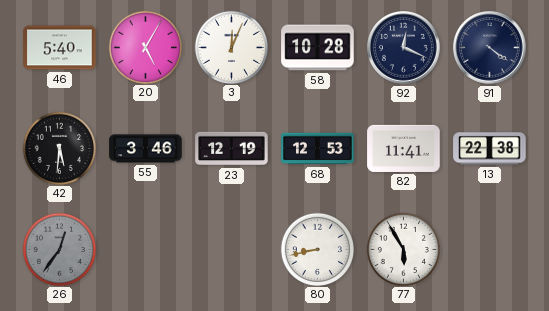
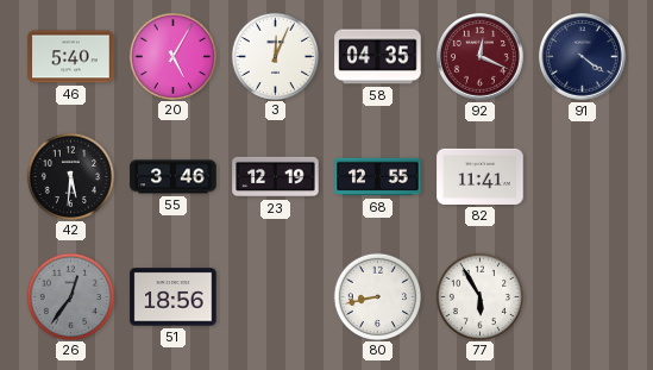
58: 10:28 -> 04:35
92 dial: navy -> burgundy
68: 12:53 -> 12:55
13: 22:38 -> none
51: none -> 18:56
